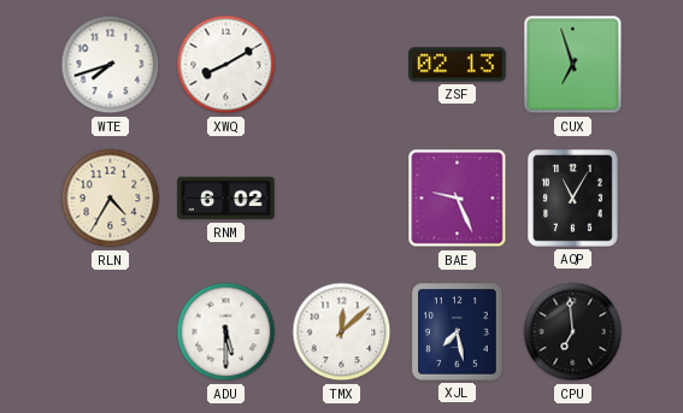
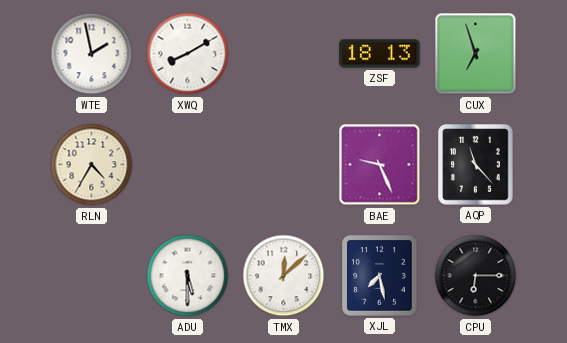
WTE: 7:42 -> 1:58
ZSF: 02:13 -> 18:13
RNM: 6:02 -> none
AQP: 11:05 -> 11:23
CPU: 6:59 -> 6:15
